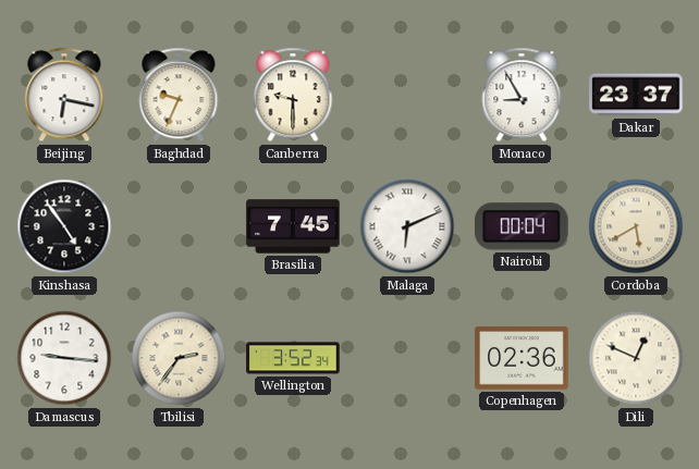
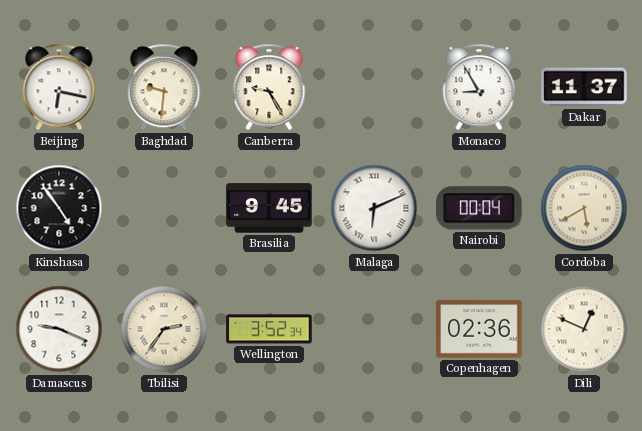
Baghdad: 9:34 -> 9:31
Canberra: 9:30 -> 9:25
Dakar: 23:37 -> 11:37
Brasilia: 7:45 -> 9:45
Damascus: 9:16 -> 9:19
